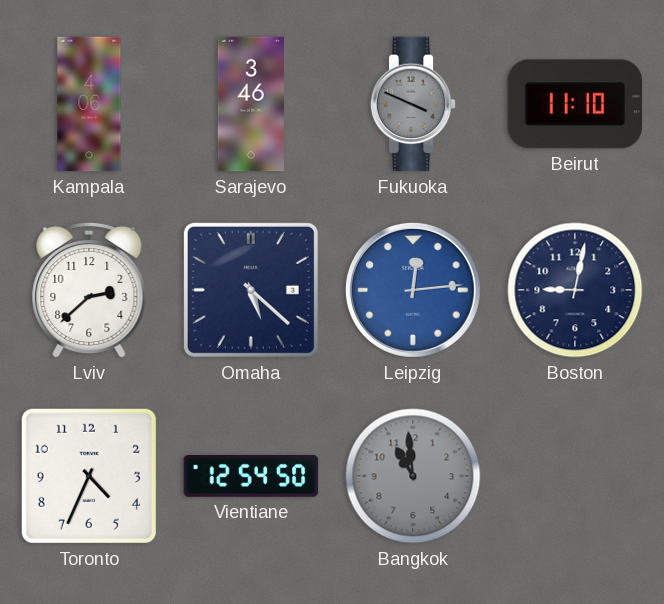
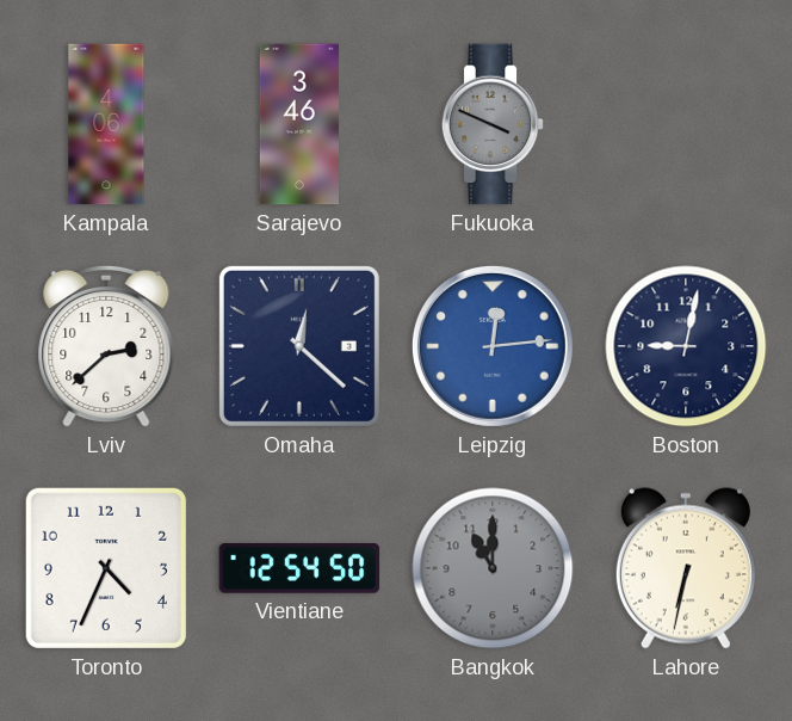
Beirut: 11:10 -> none
Omaha: 5:22 -> 12:22
Bangkok: 10:59 -> 11:00
Lahore: none -> 6:32
